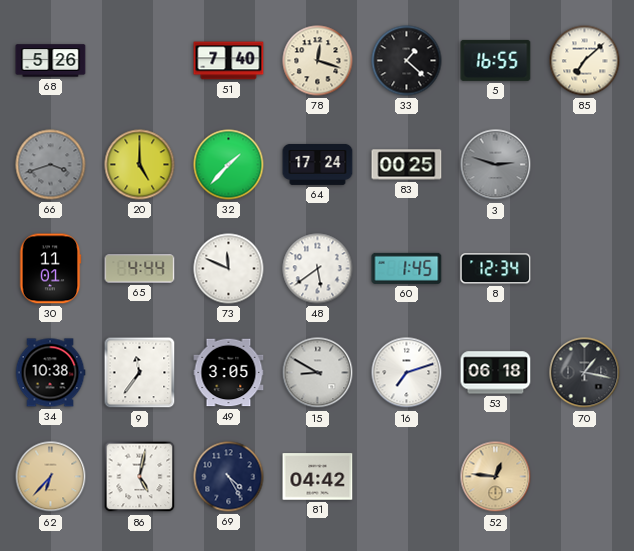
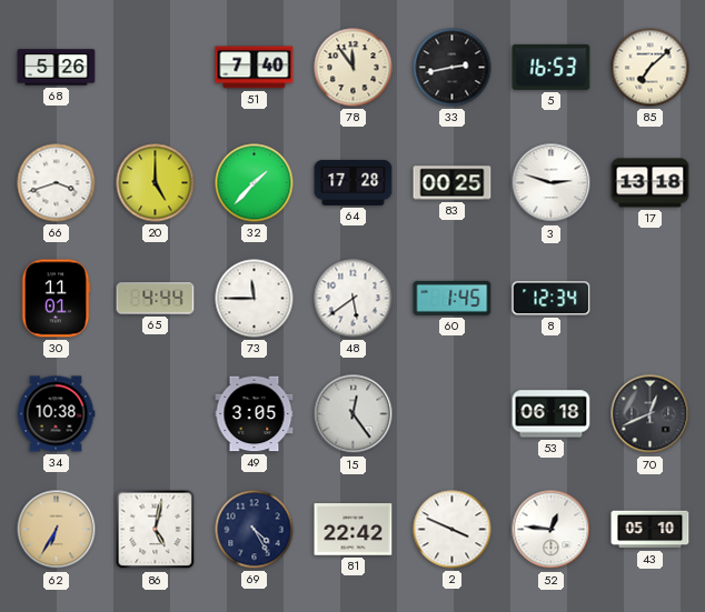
78: 12:18 -> 11:54
33: 1:22 -> 2:43
5: 16:55 -> 16:53
66 dial: grey -> white
64: 17:24 -> 17:28
3 dial: grey -> white
17: none -> 13:18
73: 11:49 -> 11:45
9: 11:36 -> none
15: 8:50 -> 12:24
16: 7:12 -> none
70: 1:17 -> 12:41
62: 6:37 -> 6:35
81: 04:42 -> 22:42
2: none -> 3:49
52 dial: champagne -> white
43: none -> 05:10
